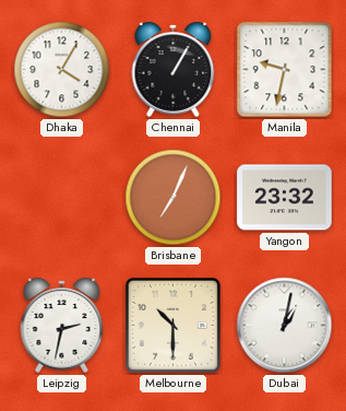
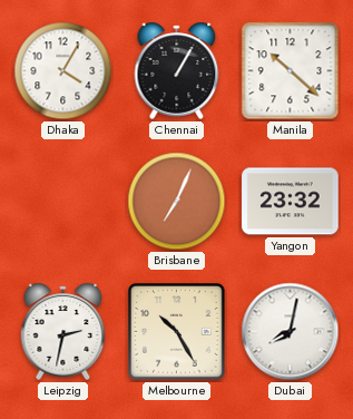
Manila: 9:32 -> 10:22
Melbourne: 10:30 -> 10:25
Dubai: 1:02 -> 8:02
